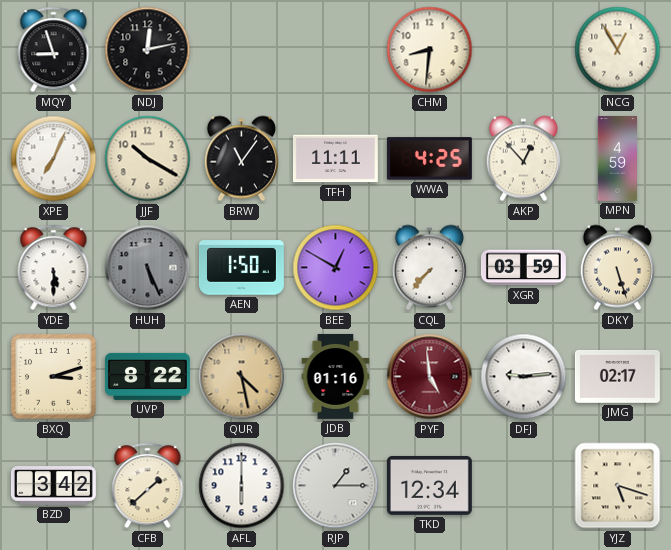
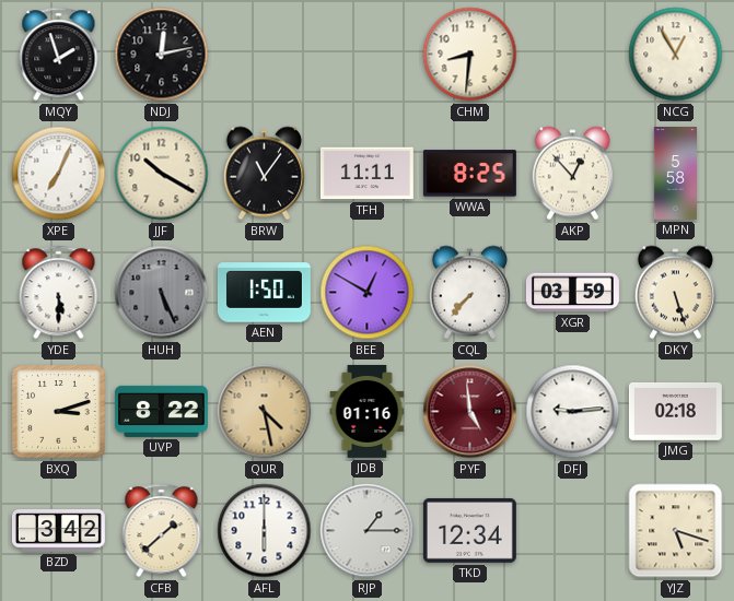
MQY: 8:57 -> 1:57
WWA: 4:25 -> 8:25
MPN: 4:59 -> 5:58
JMG: 02:17 -> 02:18
